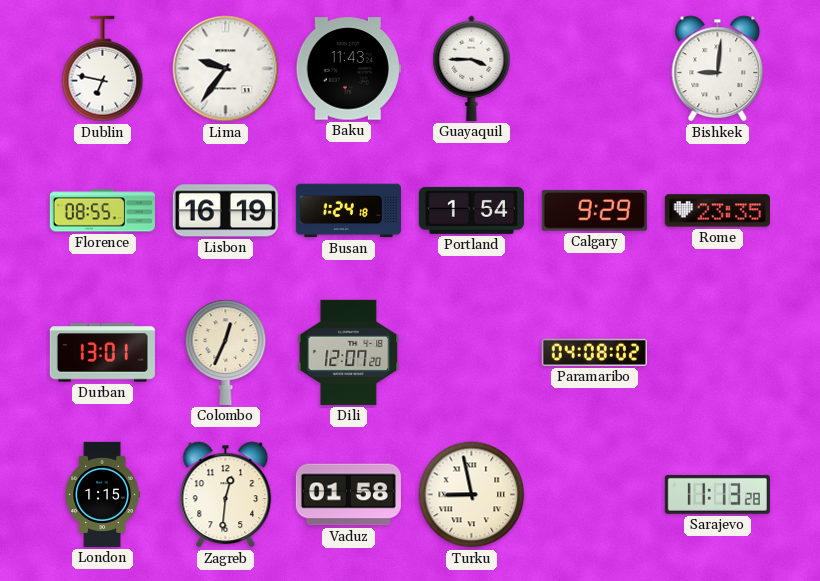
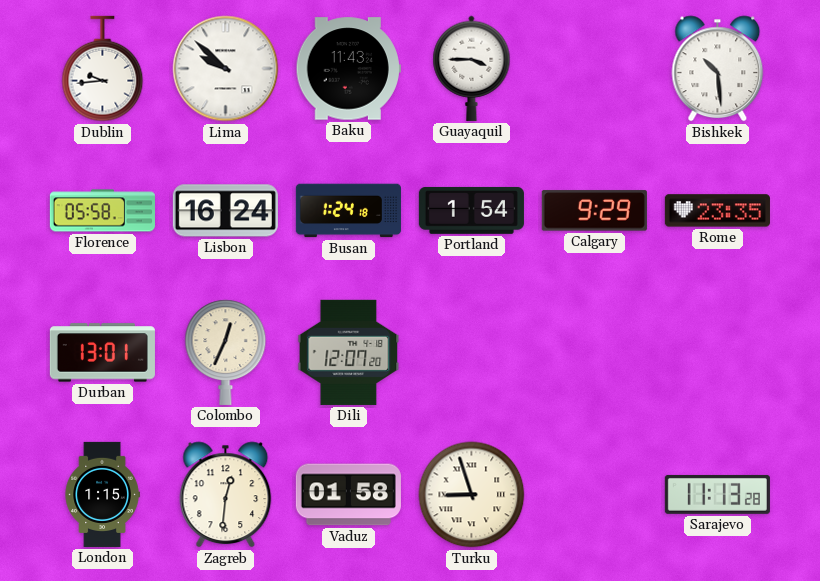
Dublin: 6:47 -> 9:44
Lima: 9:36 -> 9:52
Bishkek: 9:01 -> 10:29
Florence: 08:55 -> 05:58
Lisbon: 16:19 -> 16:24
Paramaribo: 04:08 -> none
Turku: 8:58 -> 8:57
